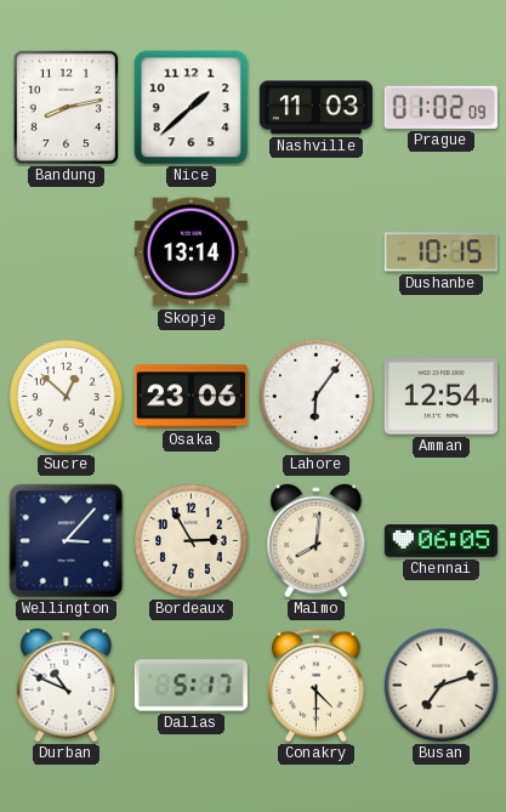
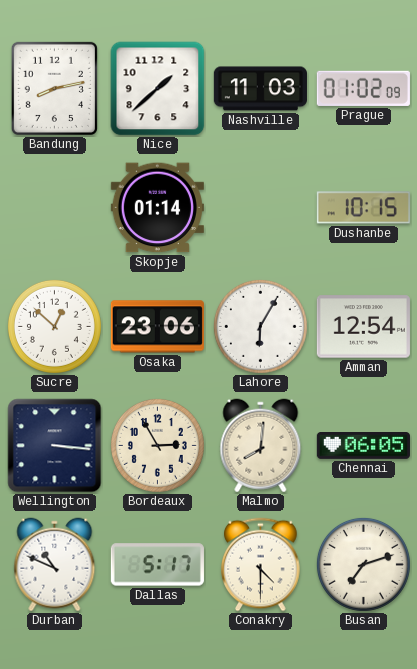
Skopje: 13:14 -> 01:14
Lahore: 6:06 -> 6:05
Wellington: 3:07 -> 3:16
